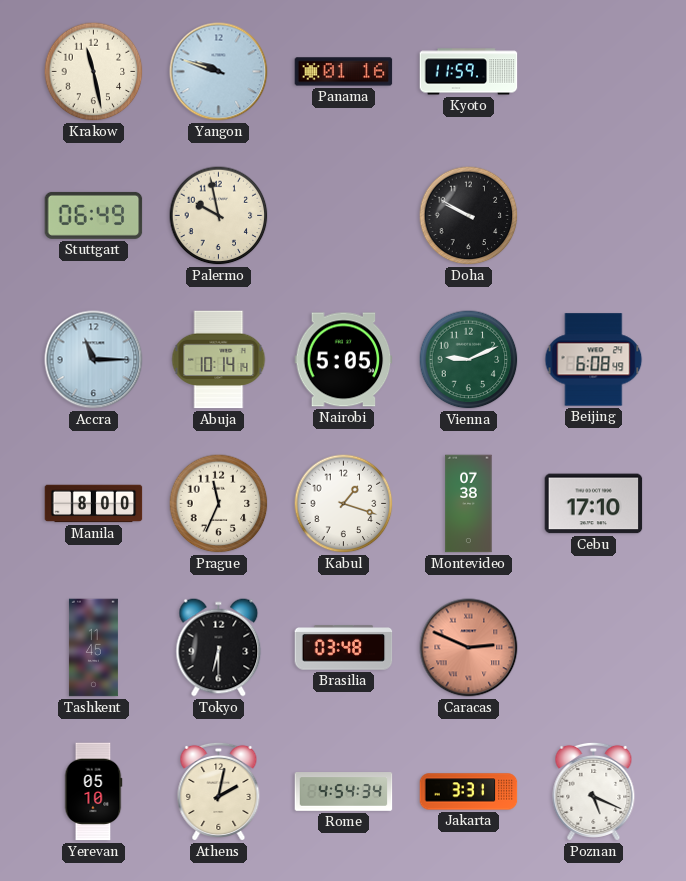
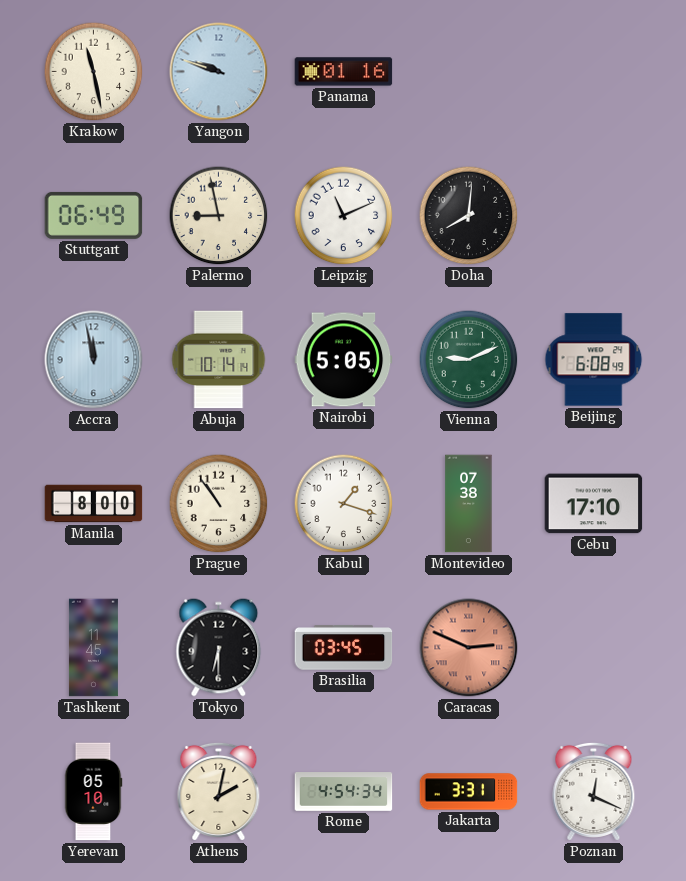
Kyoto: 11:59 -> none
Palermo: 9:58 -> 8:58
Leipzig: none -> 11:11
Doha: 9:50 -> 8:01
Accra: 11:15 -> 11:58
Prague: 11:34 -> 10:54
Brasilia: 03:48 -> 03:45
Poznan: 5:19 -> 12:19
